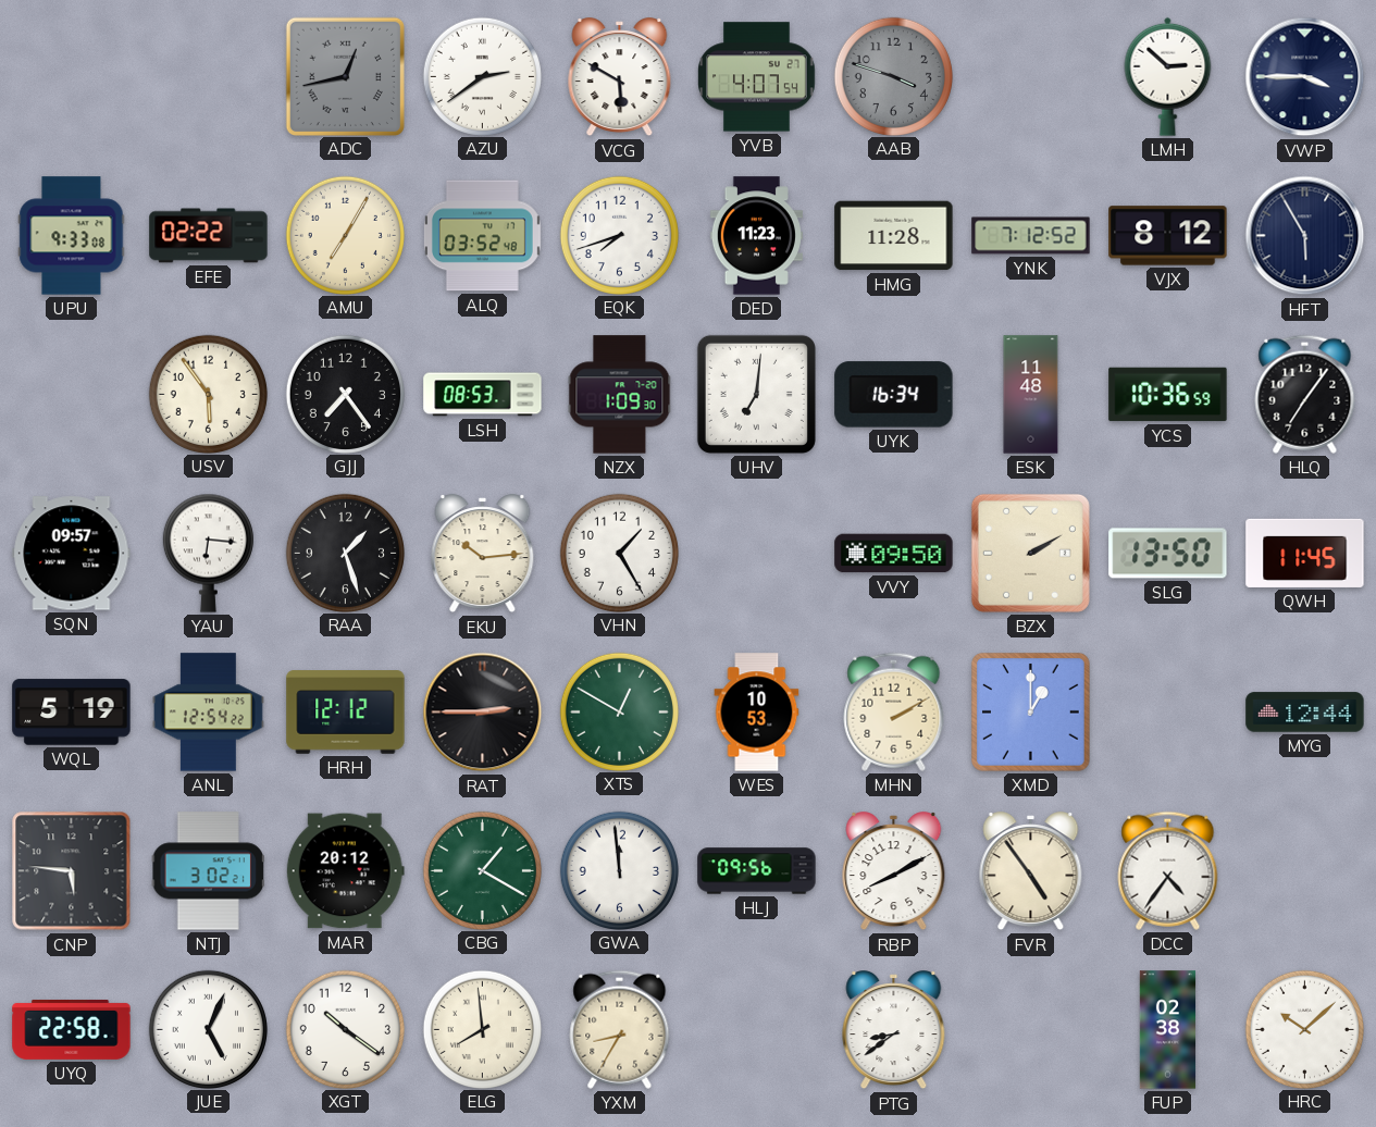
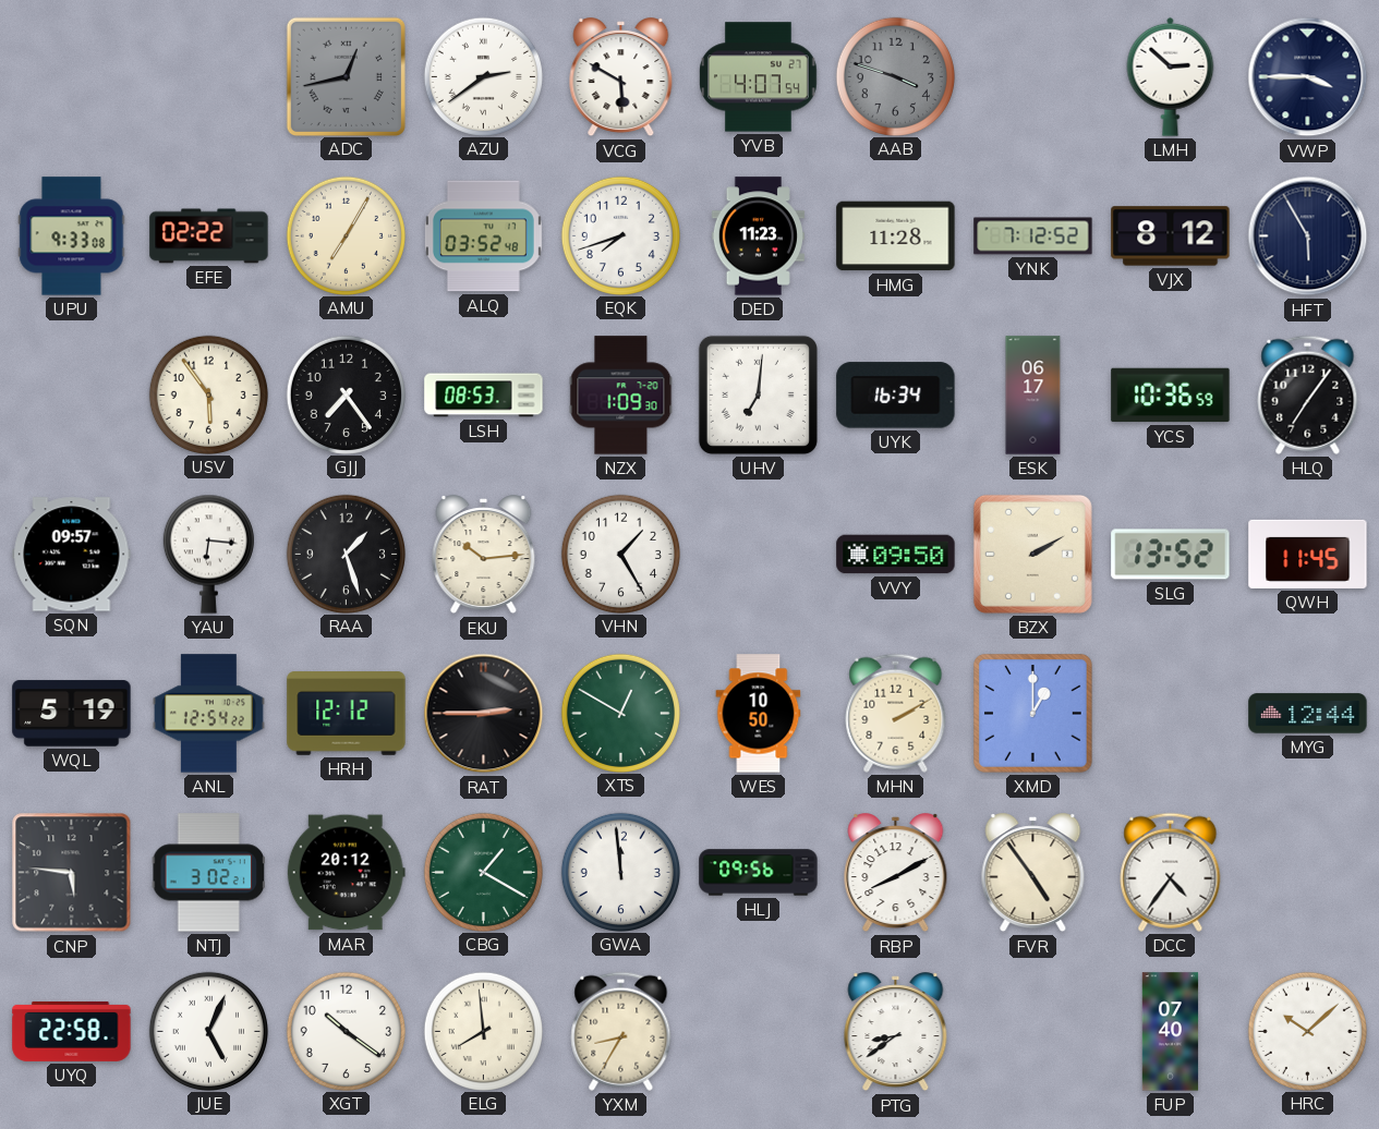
ESK: 11:48 -> 06:17
SLG: 13:50 -> 13:52
WES: 10:53 -> 10:50
FUP: 02:38 -> 07:40
